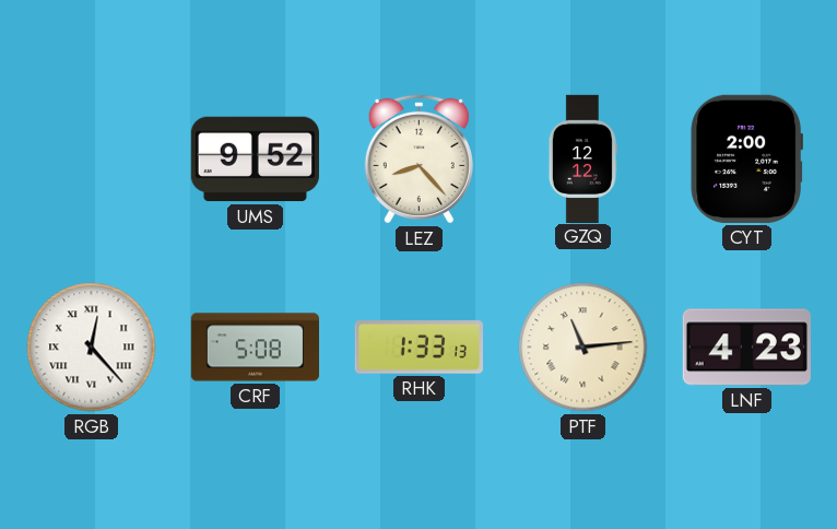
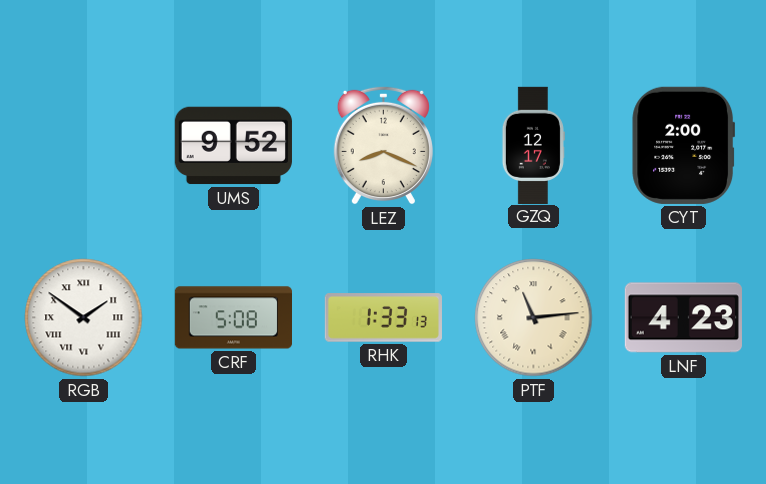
LEZ: 8:23 -> 8:19
GZQ: 12:12 -> 12:17
RGB: 12:23 -> 1:51
